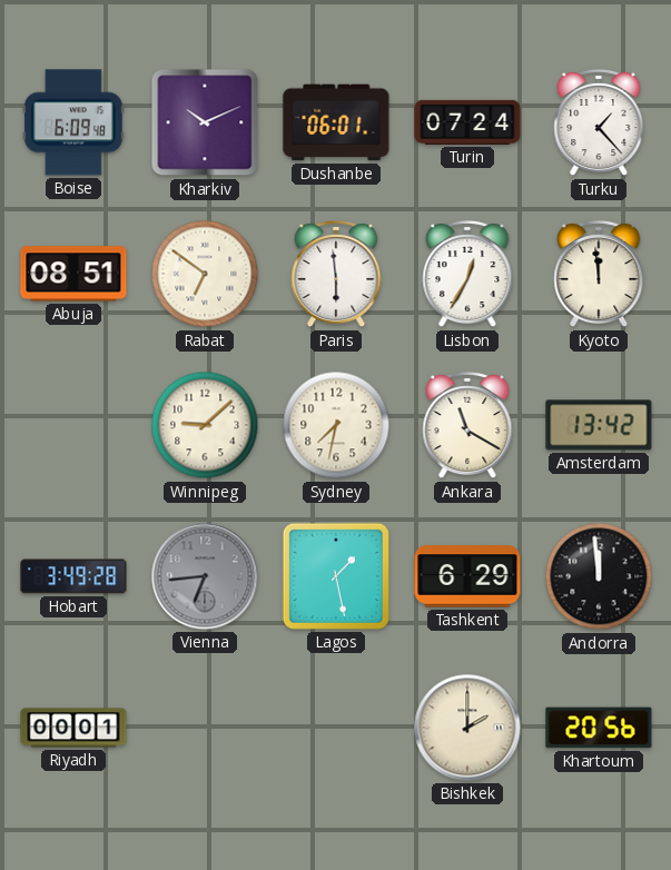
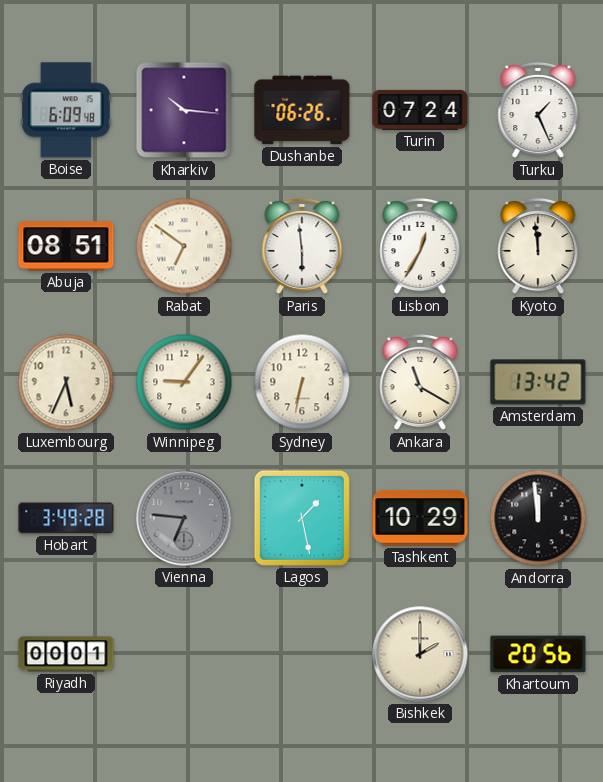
Kharkiv: 10:11 -> 10:16
Dushanbe: 06:01 -> 06:26
Turku: 1:23 -> 1:26
Luxembourg: none -> 5:34
Winnipeg: 9:08 -> 9:06
Sydney: 7:32 -> 6:32
Vienna: 6:44 -> 6:46
Tashkent: 6:29 -> 10:29
